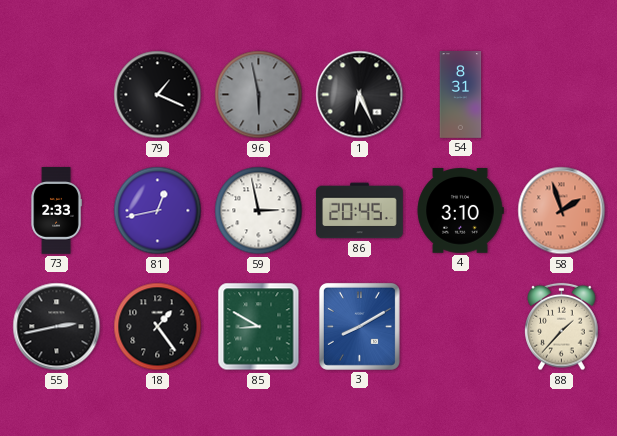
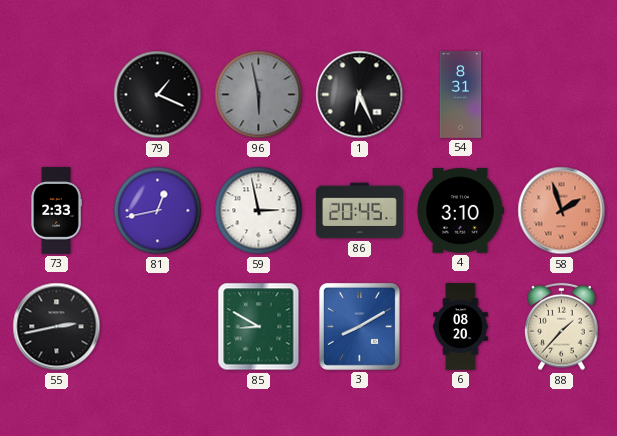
18: 1:24 -> none
6: none -> 08:20
